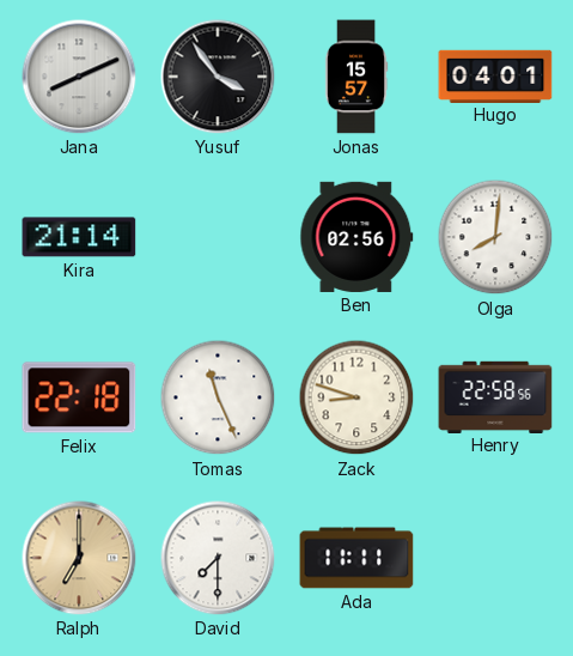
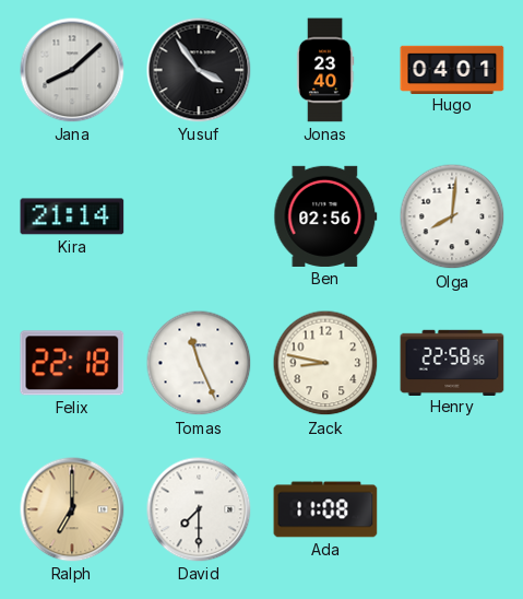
Jana: 8:11 -> 8:08
Jonas: 15:57 -> 23:40
Zack: 8:48 -> 8:47
Ada: 11:11 -> 11:08
